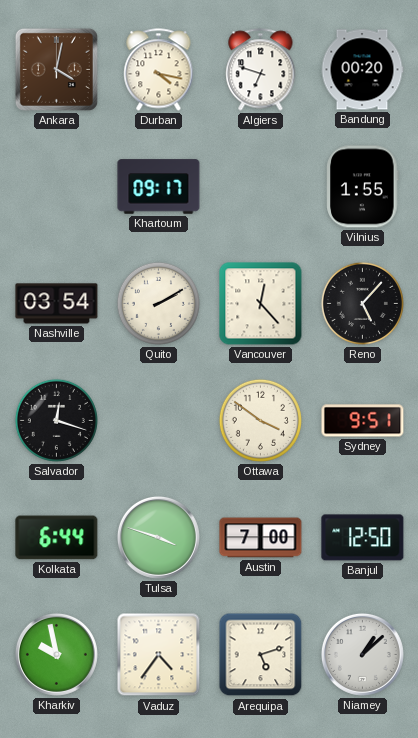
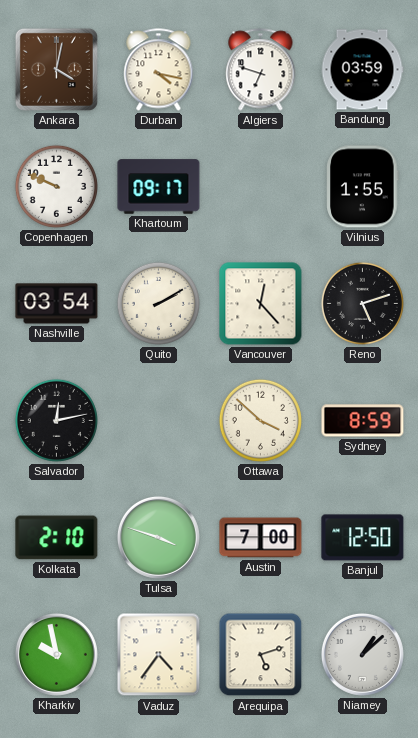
Bandung: 00:20 -> 03:59
Copenhagen: none -> 9:49
Reno: 5:07 -> 5:12
Salvador: 12:18 -> 12:13
Ottawa: 3:51 -> 3:52
Sydney: 9:51 -> 8:59
Kolkata: 6:44 -> 2:10
